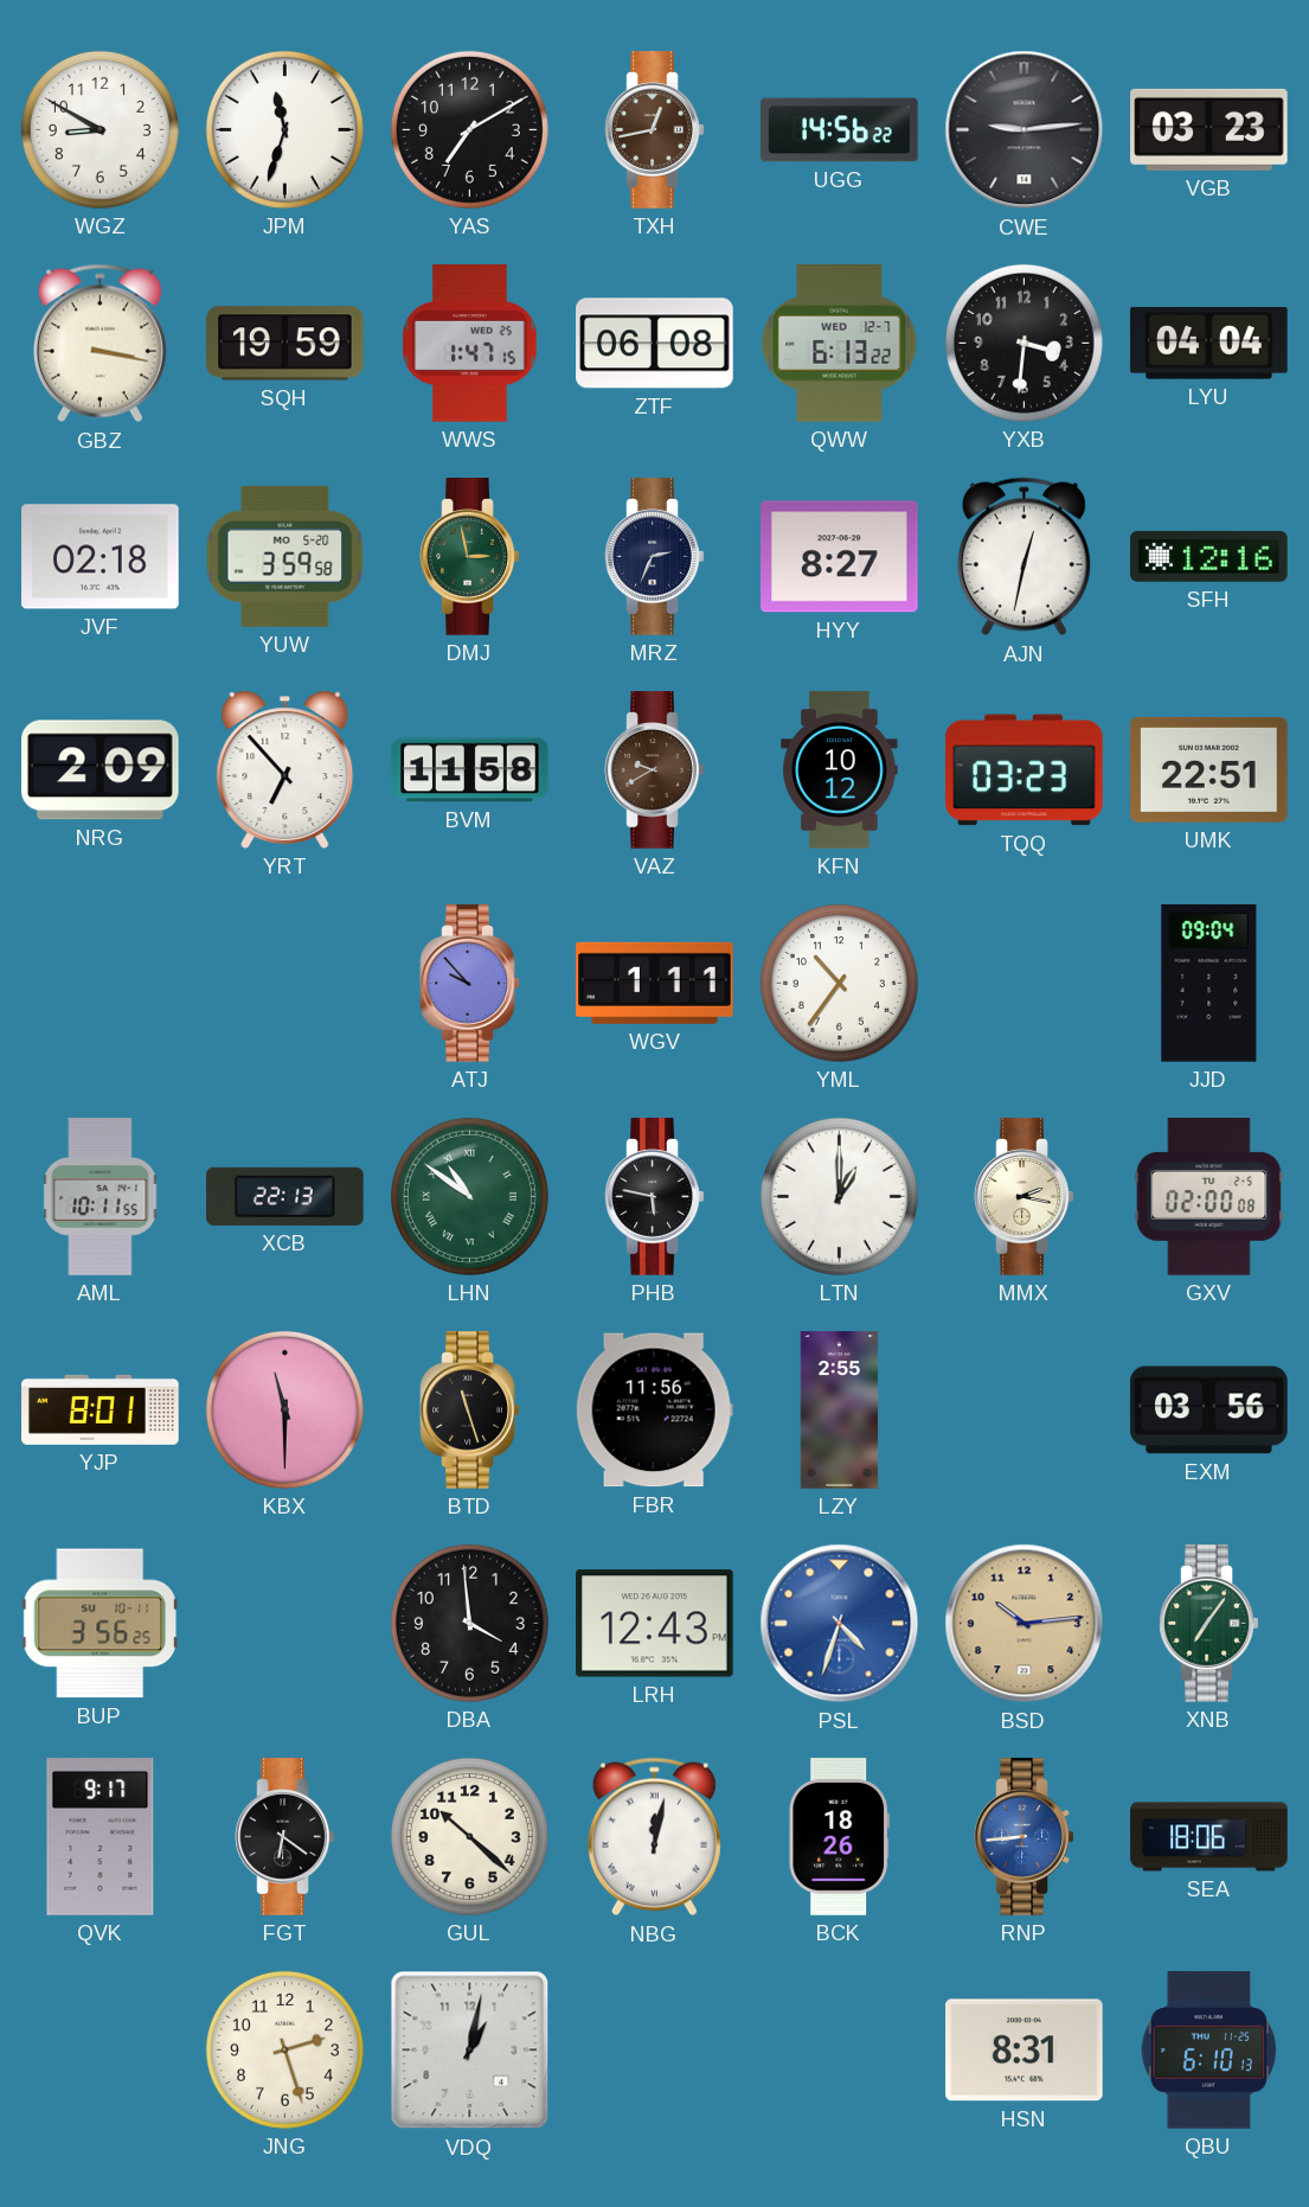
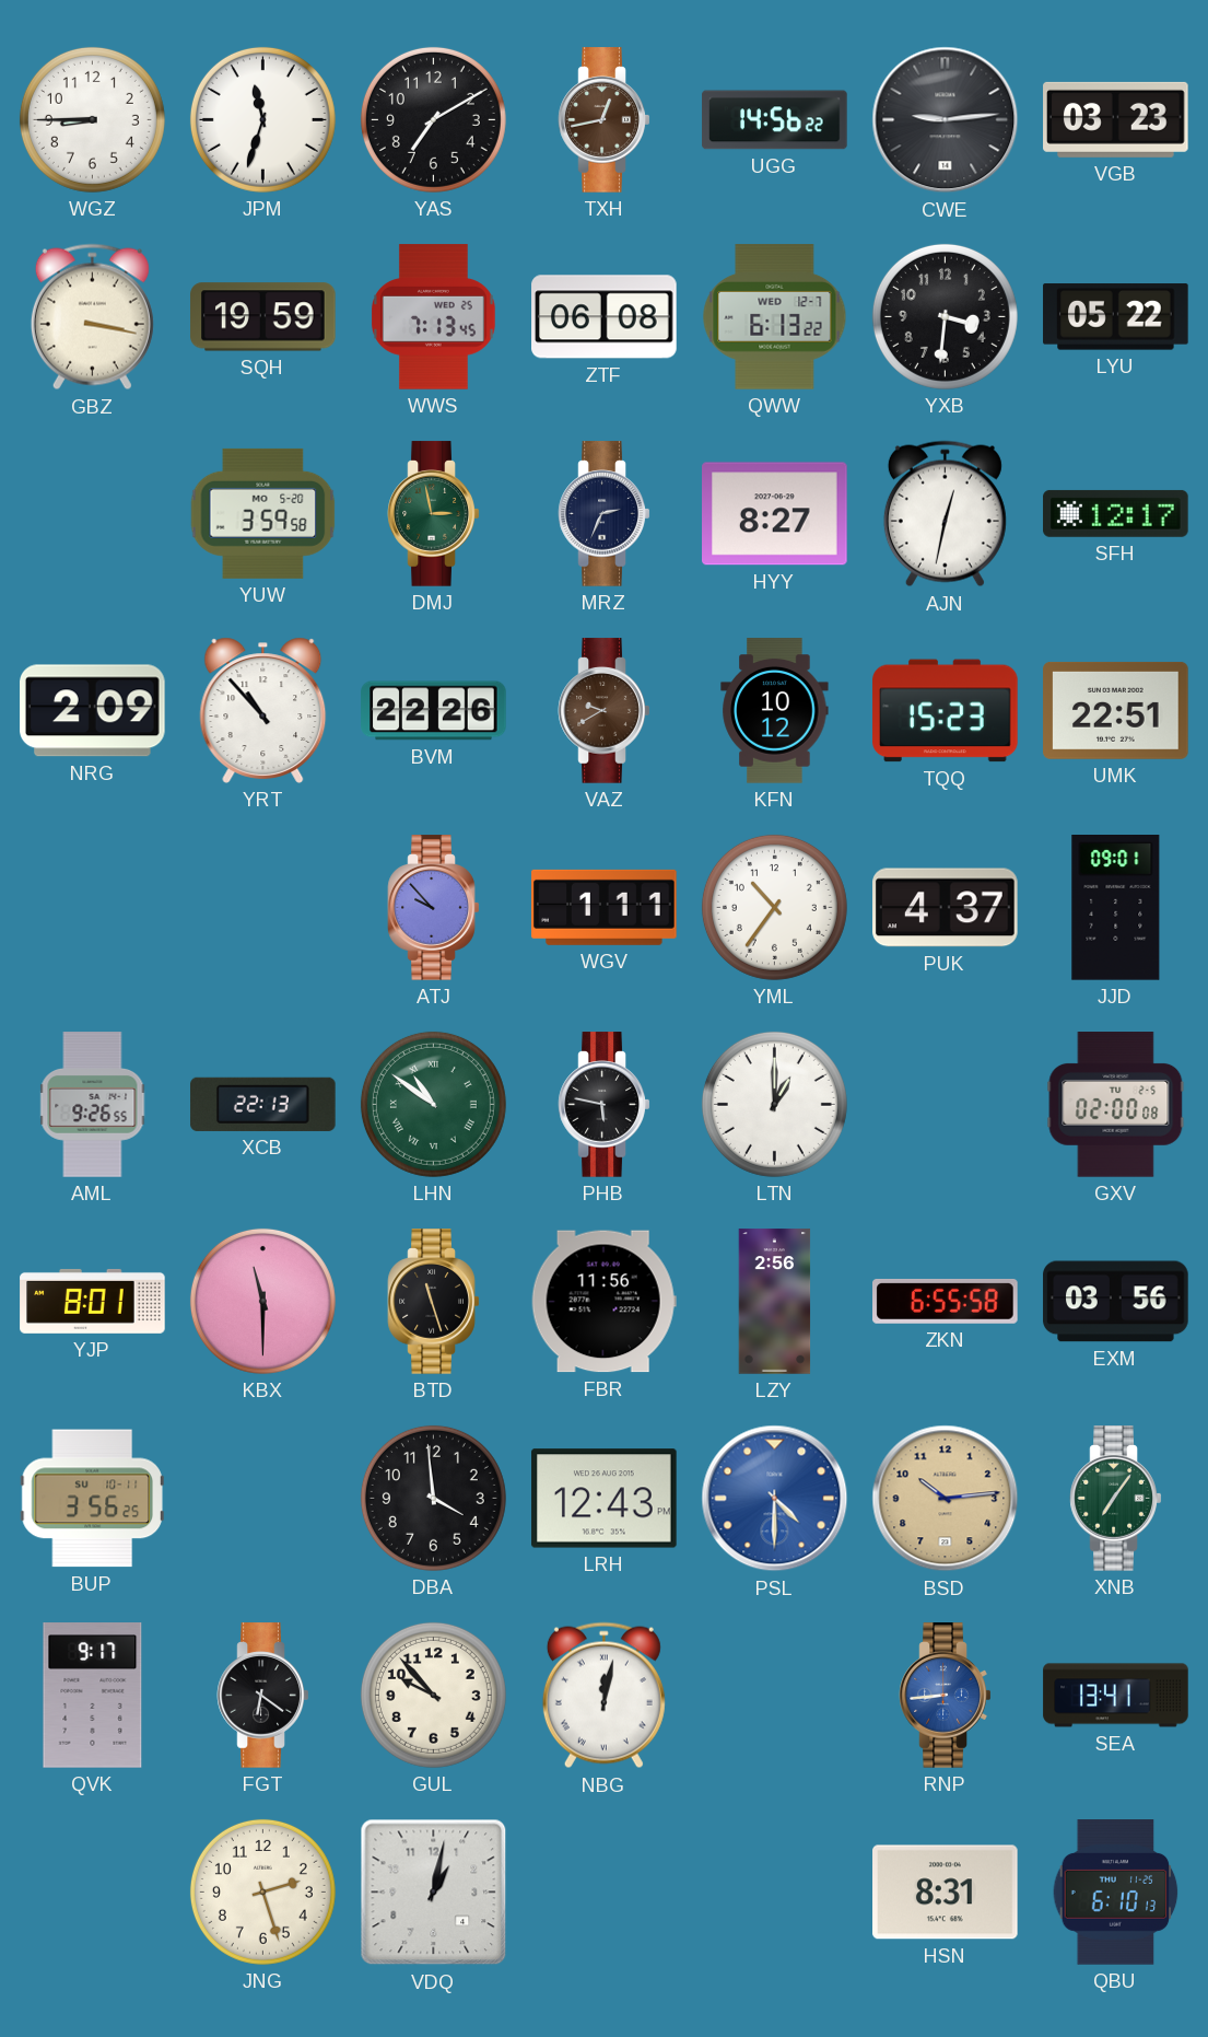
WGZ: 8:50 -> 8:45
WWS: 1:47 -> 7:13
LYU: 04:04 -> 05:22
JVF: 02:18 -> none
SFH: 12:16 -> 12:17
YRT: 6:53 -> 10:53
BVM: 11:58 -> 22:26
TQQ: 03:23 -> 15:23
PUK: none -> 4:37
JJD: 09:04 -> 09:01
AML: 10:11 -> 9:26
MMX: 2:17 -> none
LZY: 2:55 -> 2:56
ZKN: none -> 6:55
PSL: 4:33 -> 4:30
GUL: 10:22 -> 9:53
BCK: 18:26 -> none
SEA: 18:06 -> 13:41
